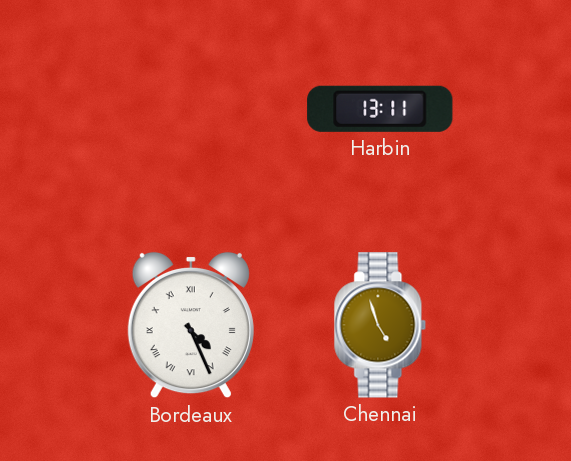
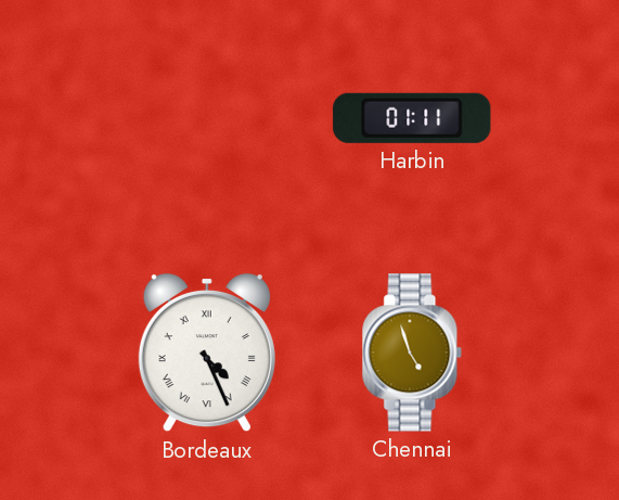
Harbin: 13:11 -> 01:11
